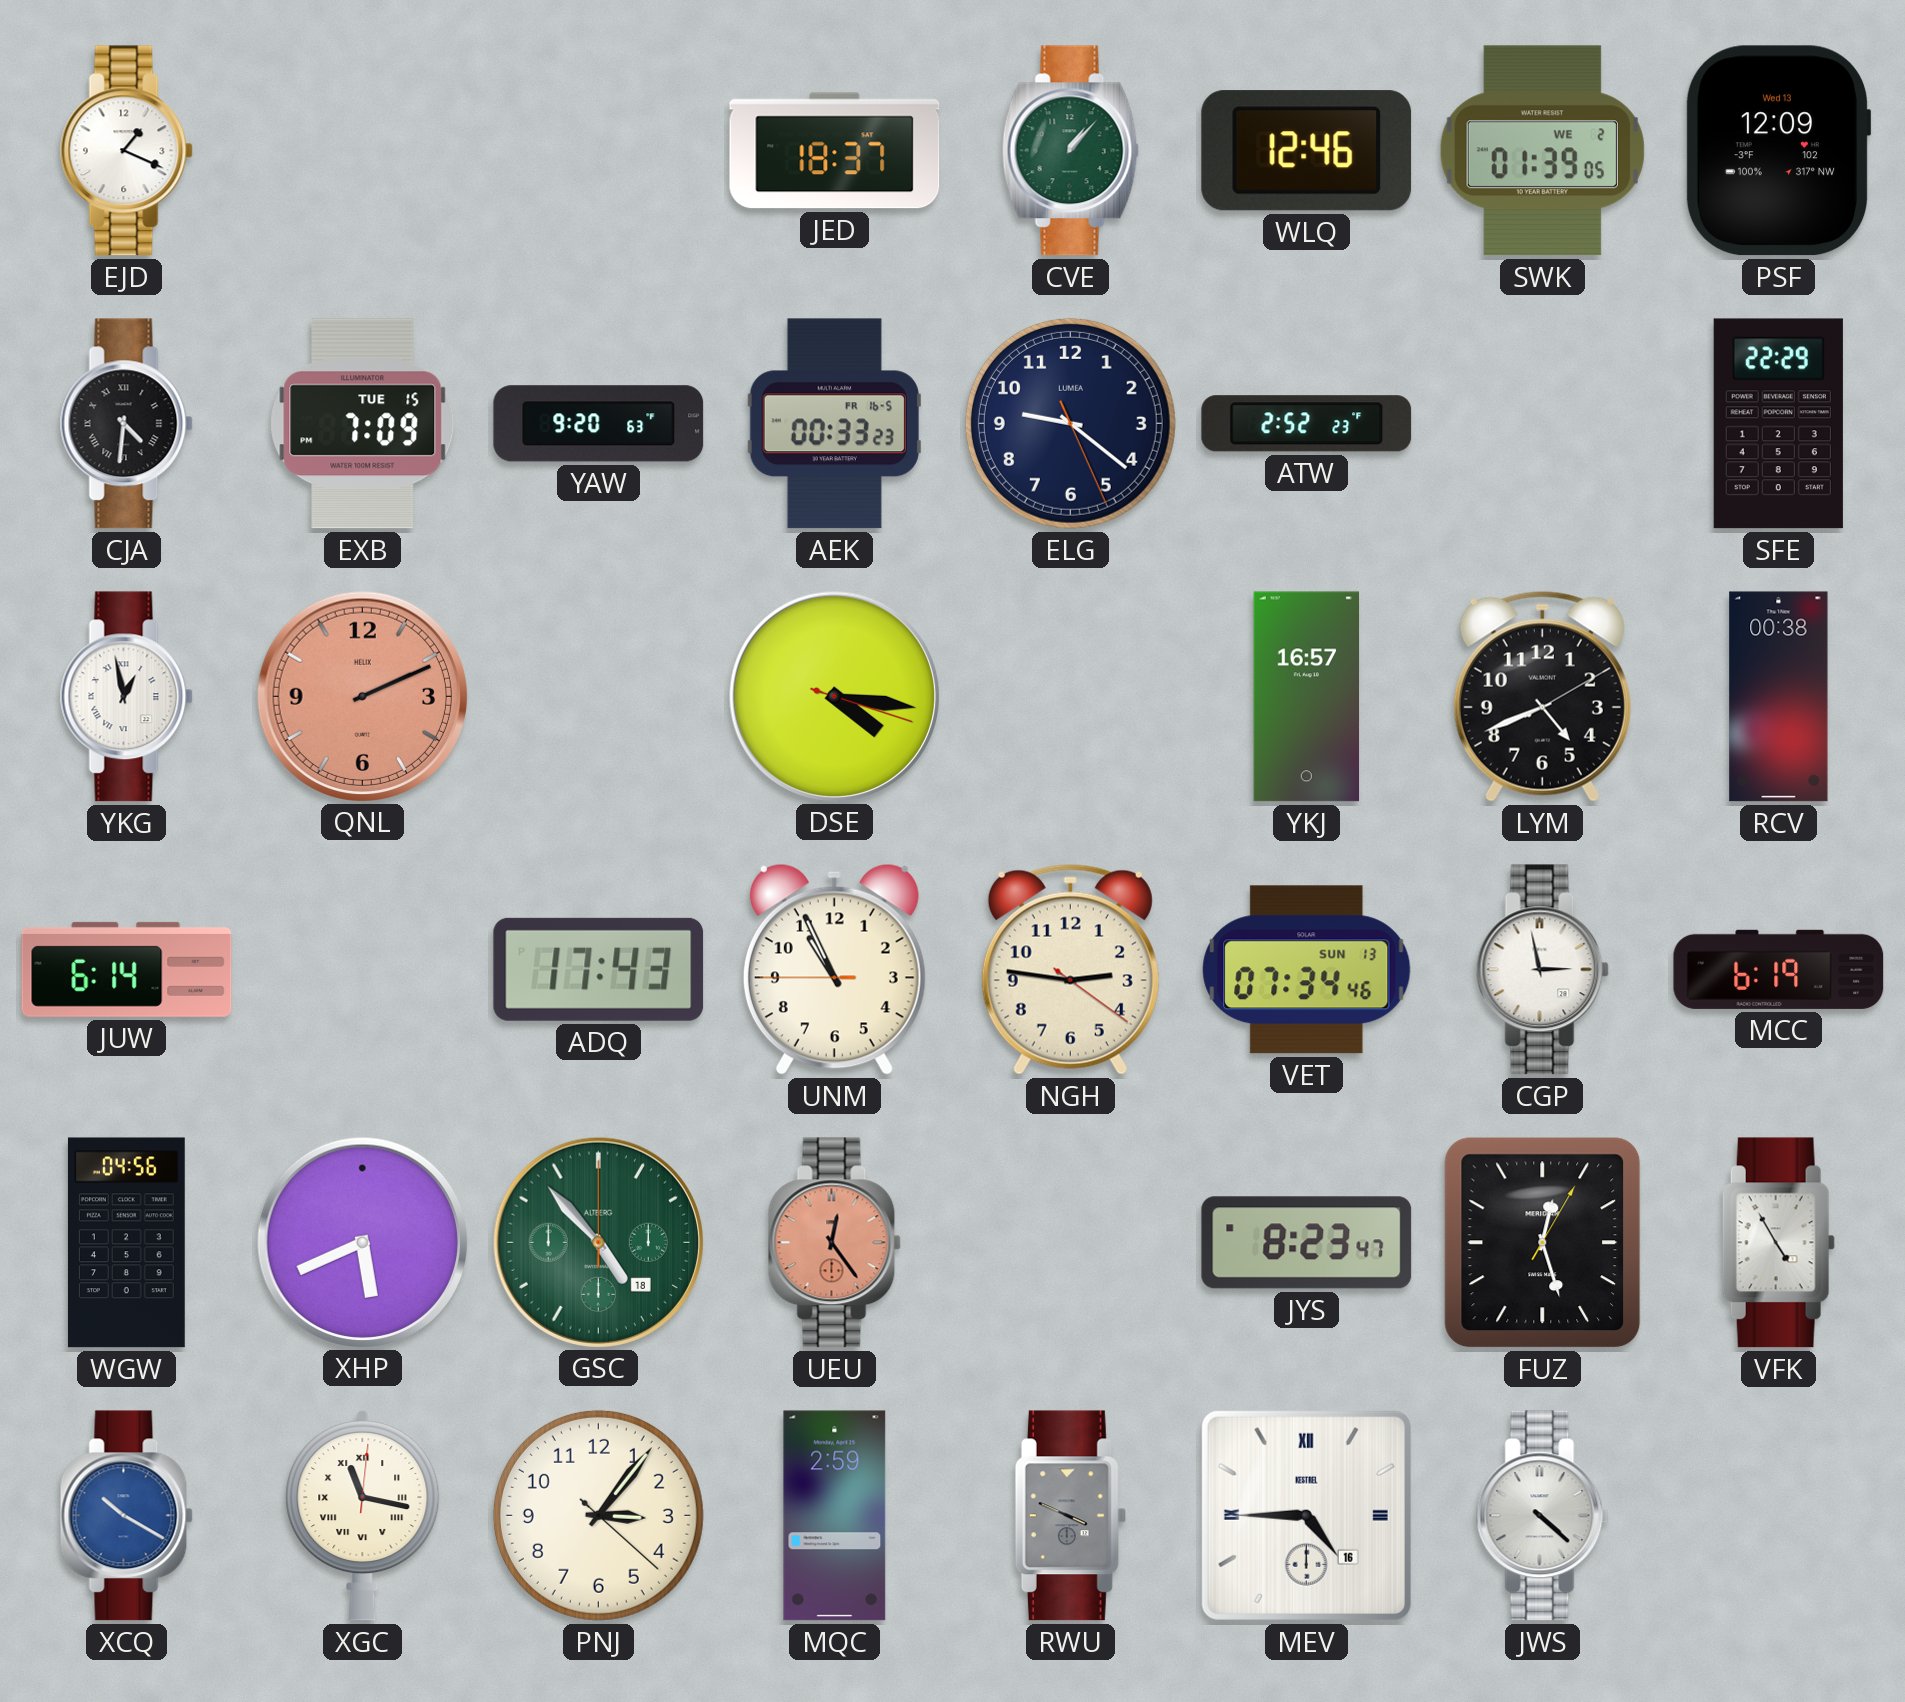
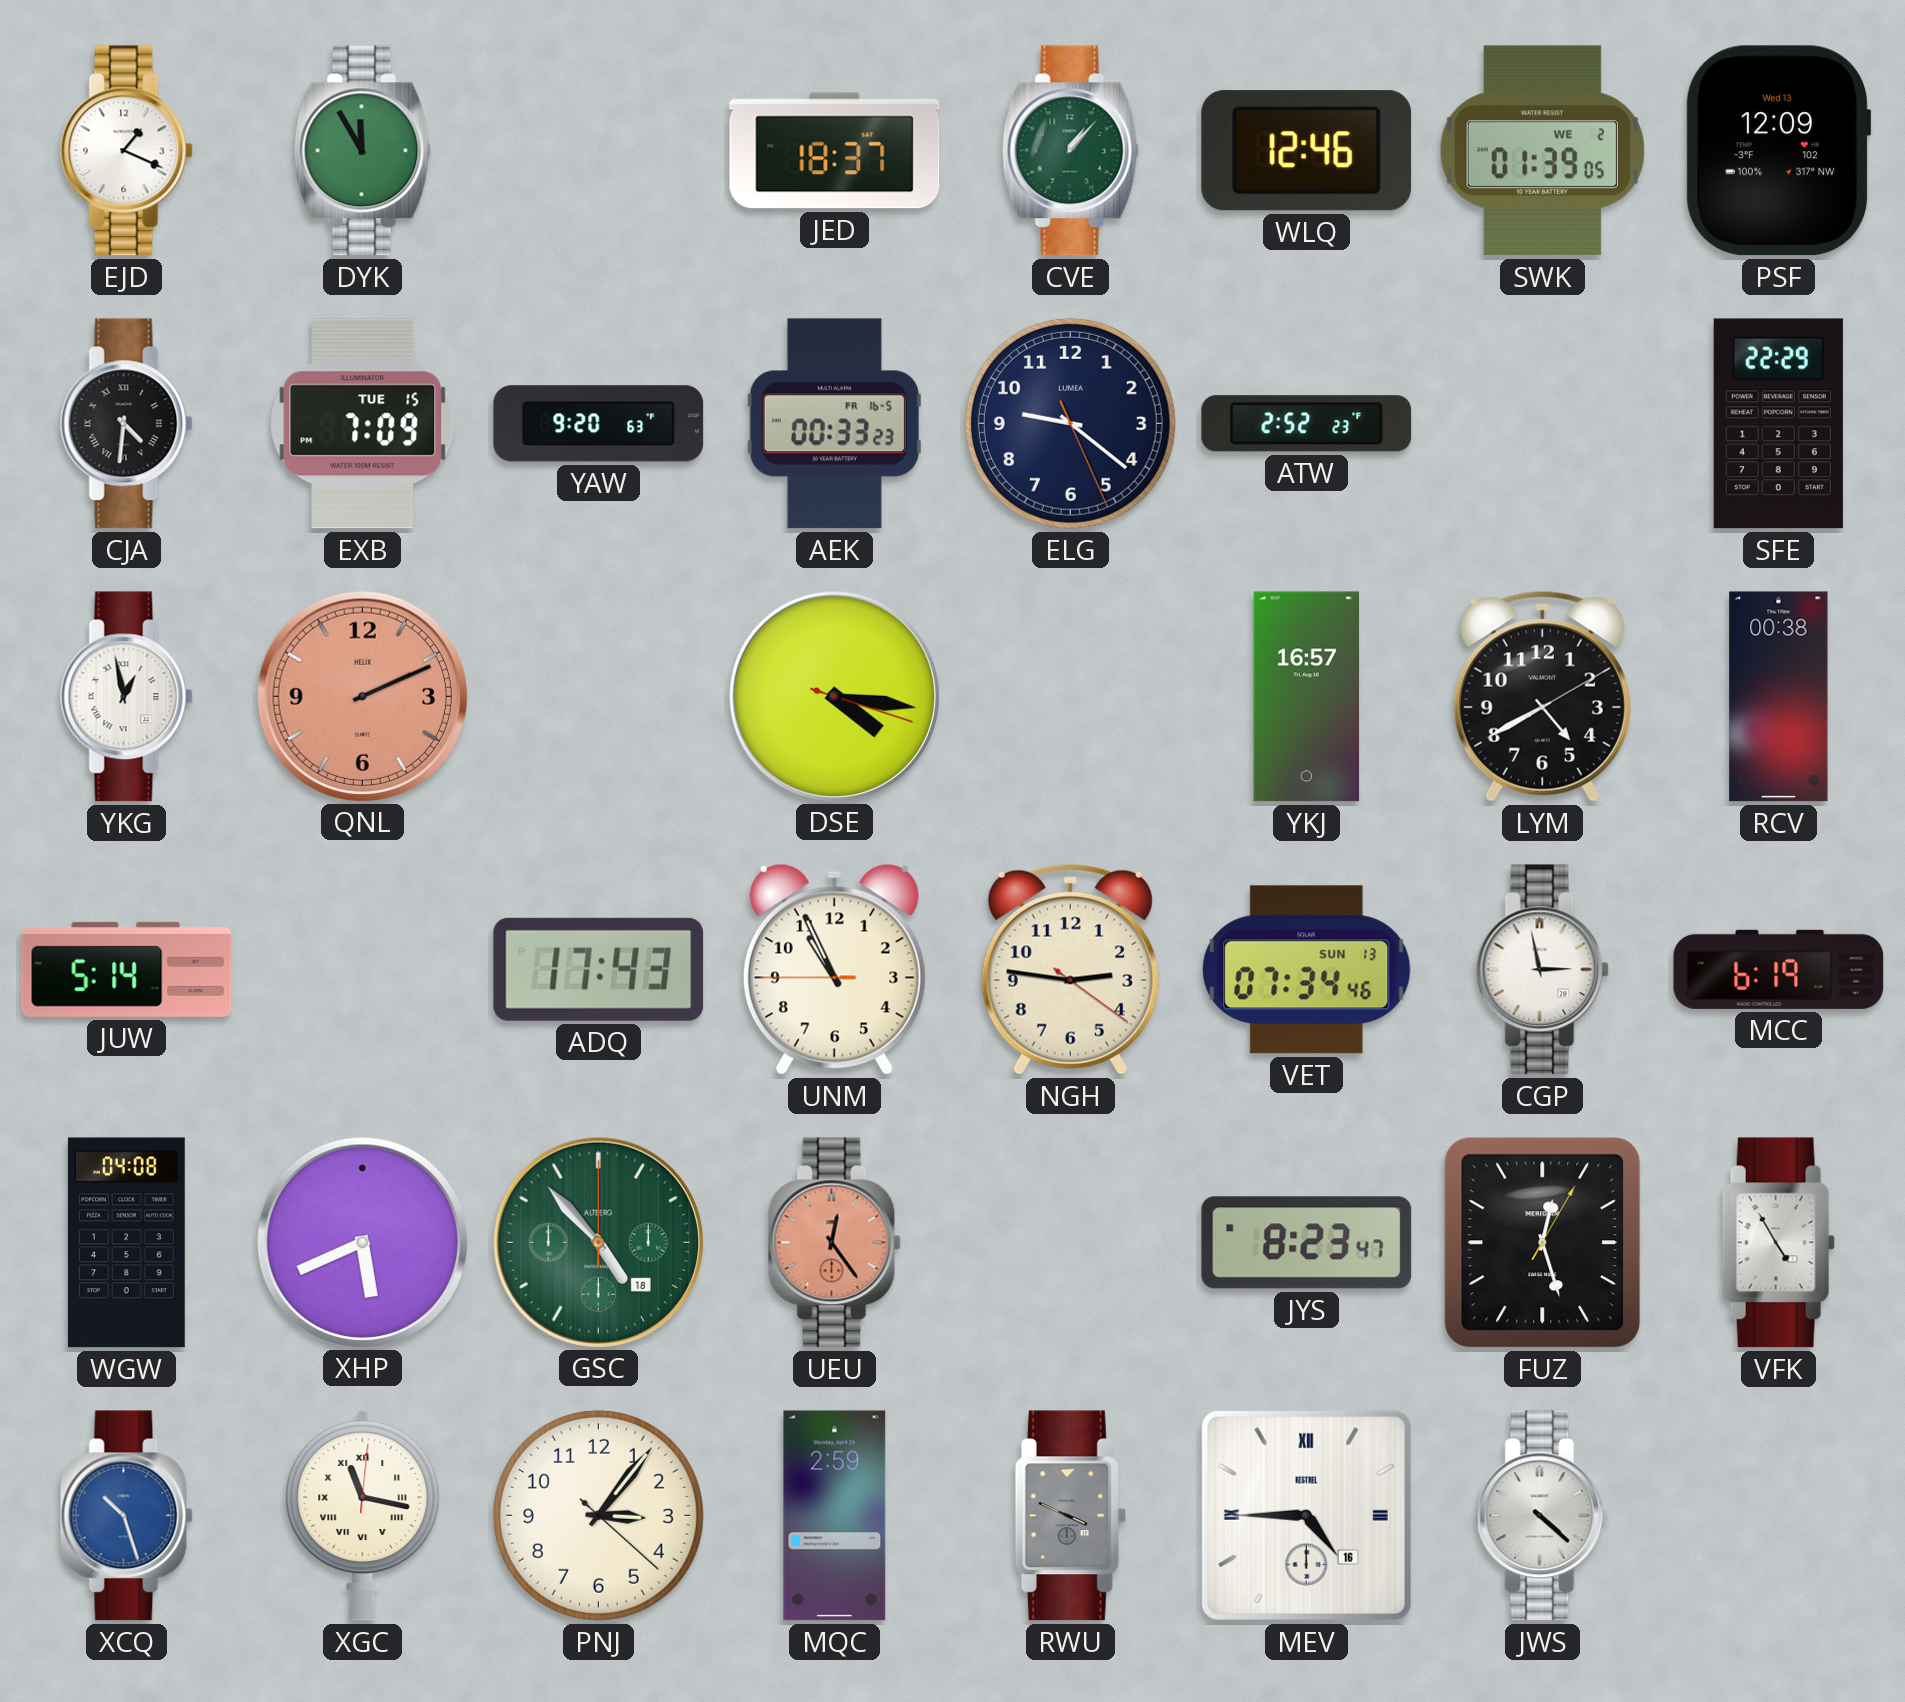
DYK: none -> 11:55
LYM: 4:41 -> 4:40
JUW: 6:14 -> 5:14
WGW: 04:56 -> 04:08
XCQ: 10:20 -> 10:27
